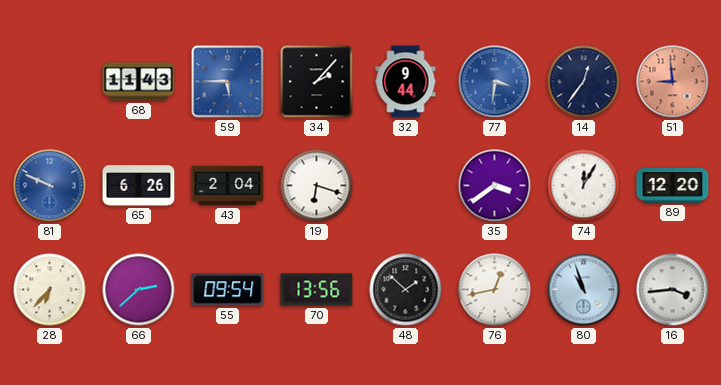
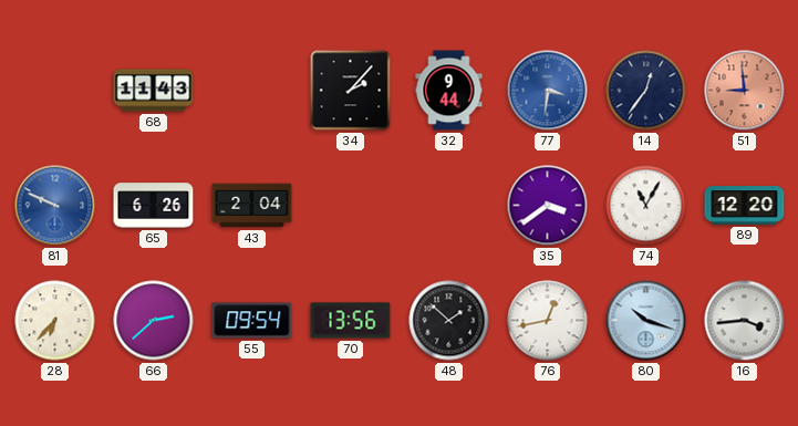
59: 5:45 -> none
19: 6:18 -> none
74: 12:05 -> 11:05
80: 10:57 -> 10:18
